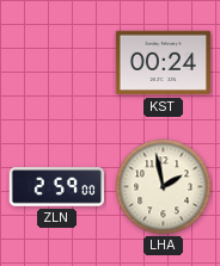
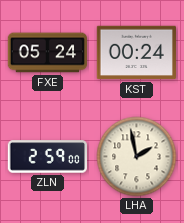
FXE: none -> 05:24
